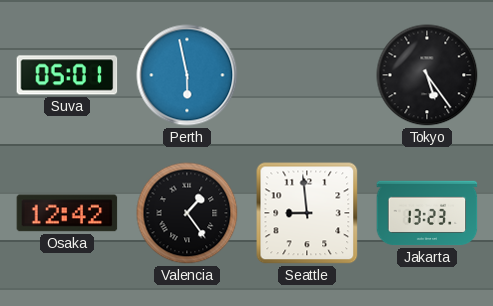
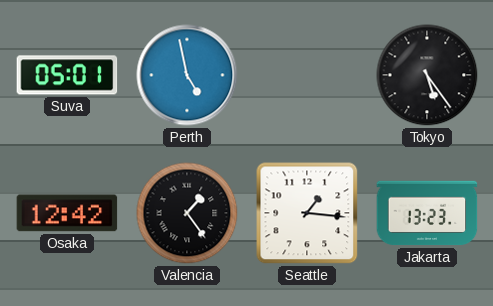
Perth: 5:58 -> 4:58
Seattle: 8:59 -> 1:16
